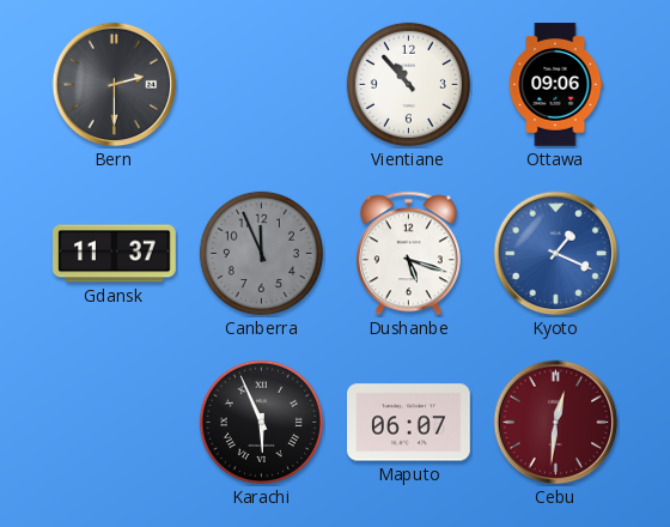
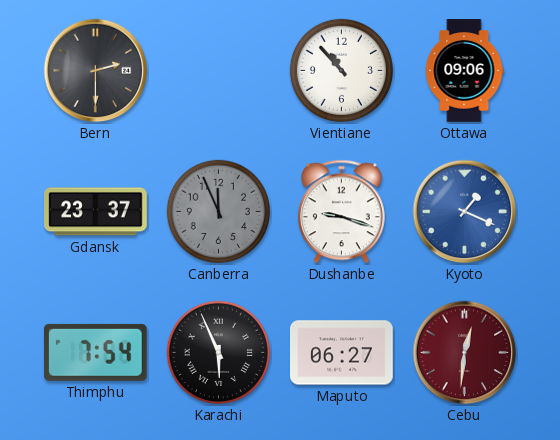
Gdansk: 11:37 -> 23:37
Dushanbe: 5:18 -> 9:18
Thimphu: none -> 7:54
Maputo: 06:07 -> 06:27
